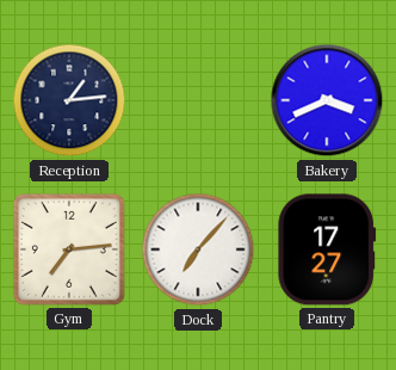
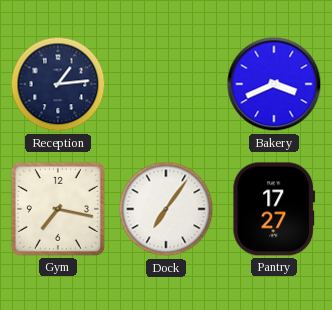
Gym: 7:14 -> 7:17
Dock: 7:07 -> 7:06
